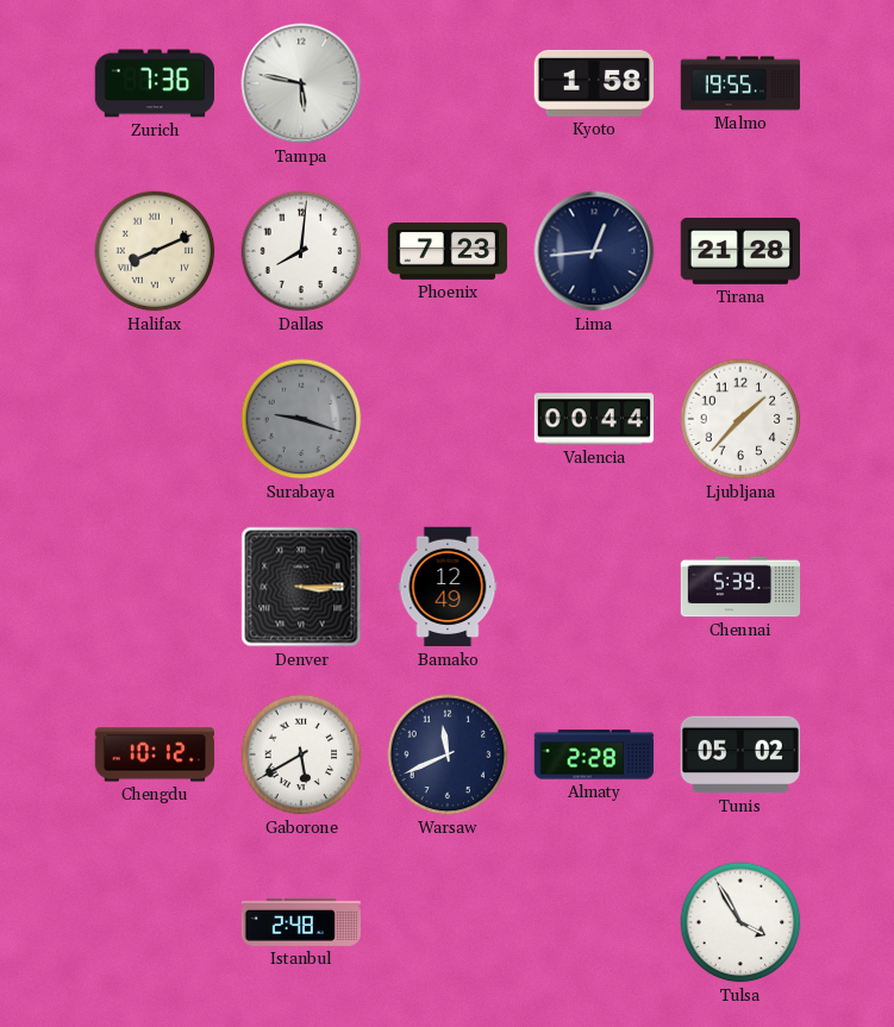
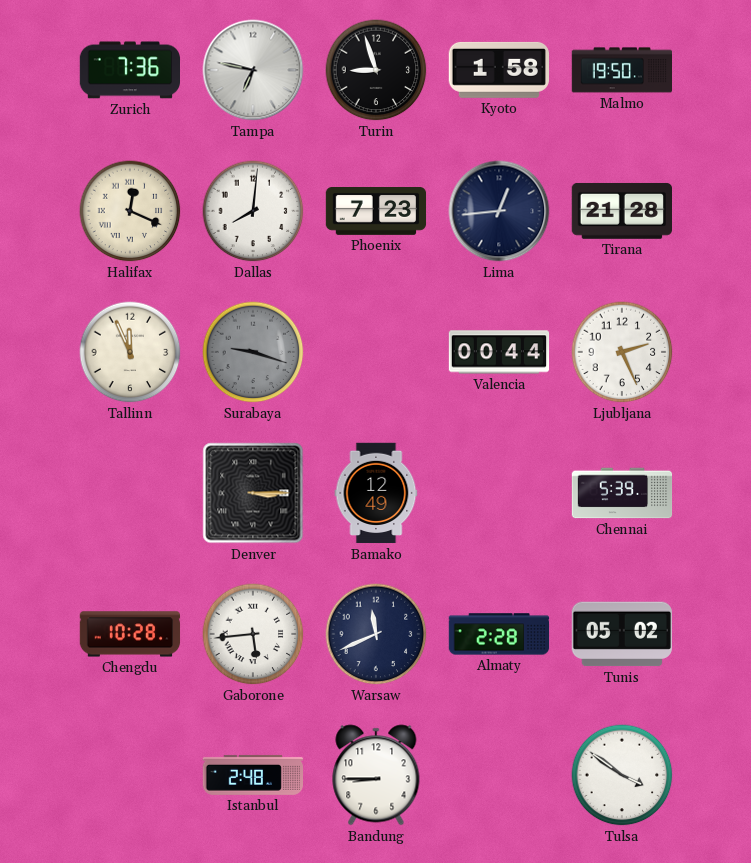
Tampa: 5:47 -> 6:47
Turin: none -> 8:57
Malmo: 19:55 -> 19:50
Halifax: 8:11 -> 12:19
Tallinn: none -> 11:56
Ljubljana: 1:37 -> 2:26
Chengdu: 10:12 -> 10:28
Gaborone: 5:40 -> 5:44
Bandung: none -> 8:45
Tulsa: 3:55 -> 3:51
